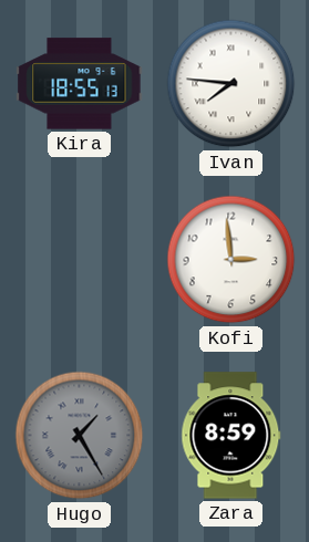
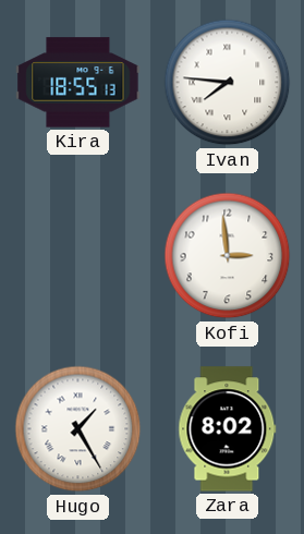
Hugo dial: grey -> white
Zara: 8:59 -> 8:02
